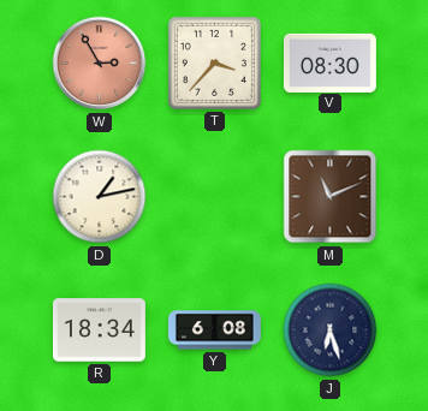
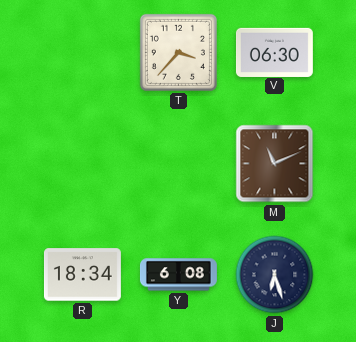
W: 2:55 -> none
V: 08:30 -> 06:30
D: 1:13 -> none
